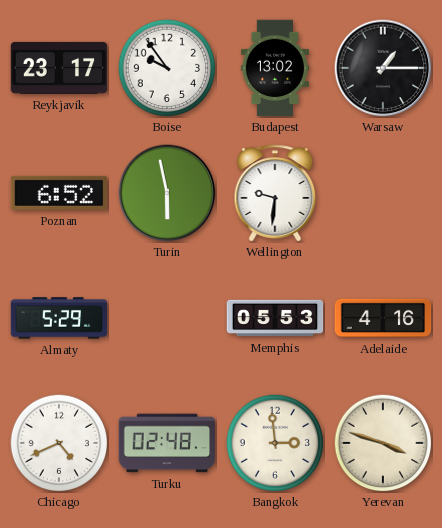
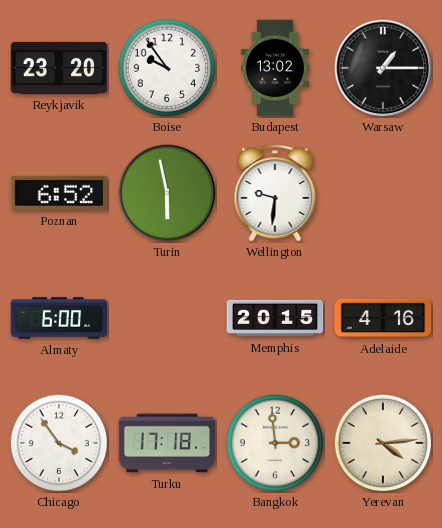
Reykjavik: 23:17 -> 23:20
Almaty: 5:29 -> 6:00
Memphis: 05:53 -> 20:15
Chicago: 4:41 -> 3:54
Turku: 02:48 -> 17:18
Yerevan: 3:48 -> 4:14
